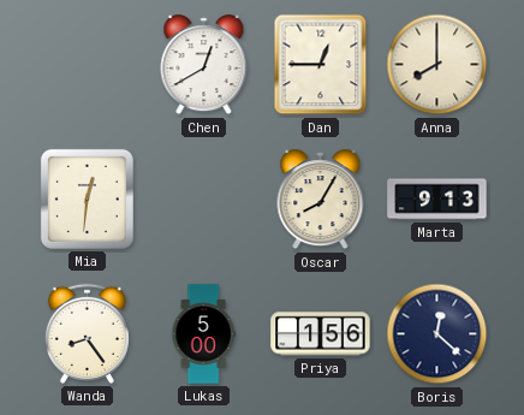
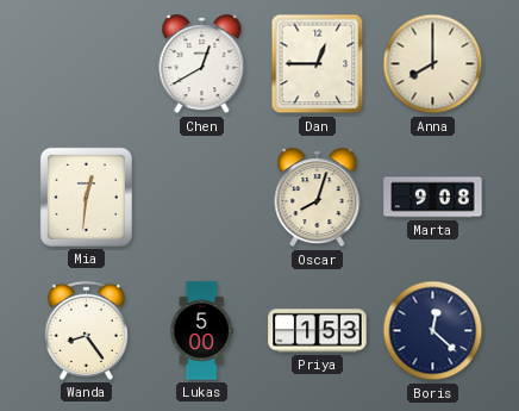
Oscar: 8:05 -> 8:03
Marta: 9:13 -> 9:08
Priya: 1:56 -> 1:53
